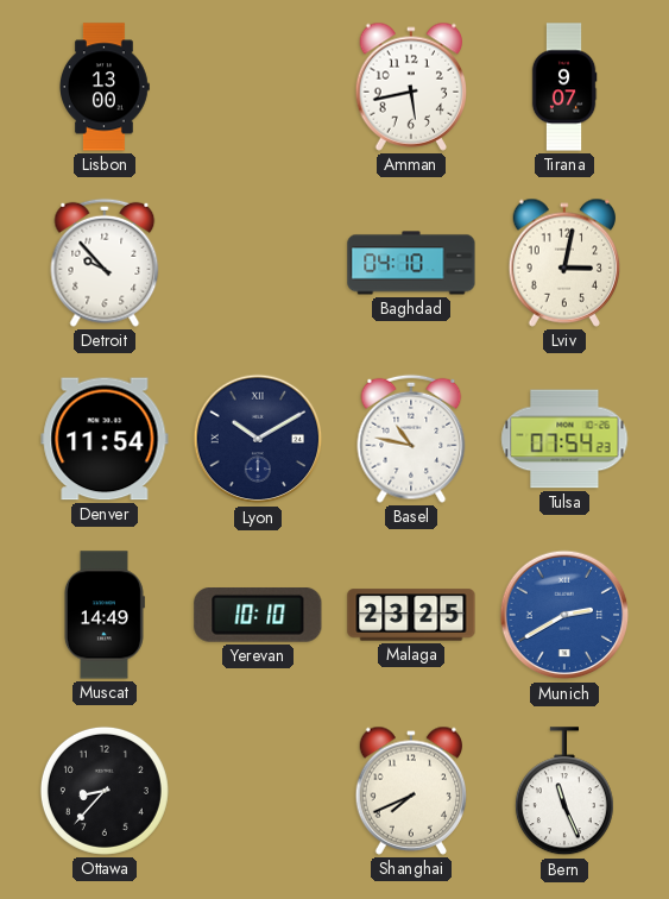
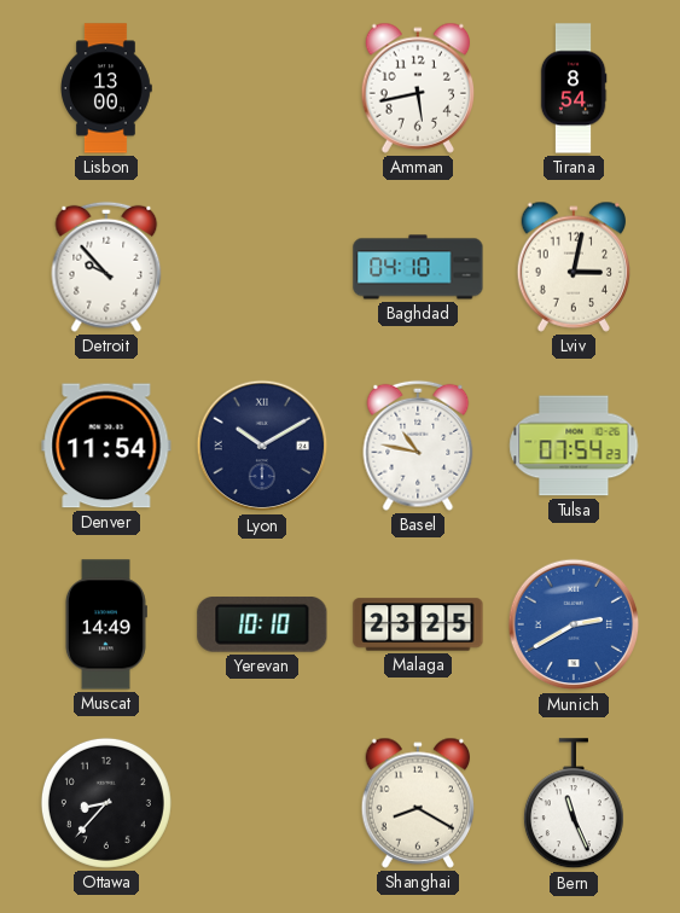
Tirana: 9:07 -> 8:54
Shanghai: 7:41 -> 8:20
